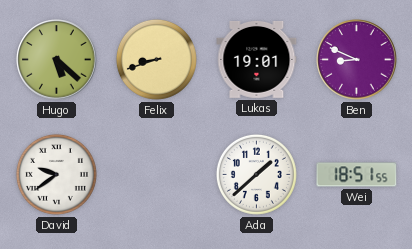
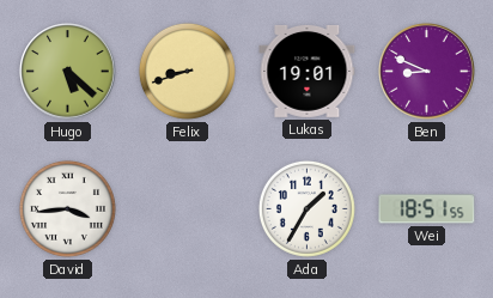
David: 9:39 -> 3:44
Ada: 1:38 -> 1:35
